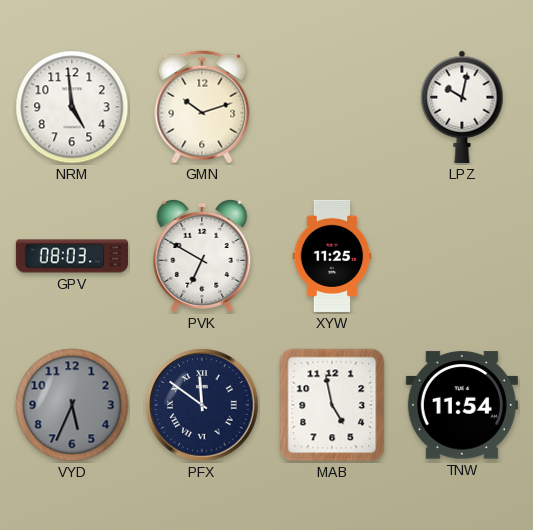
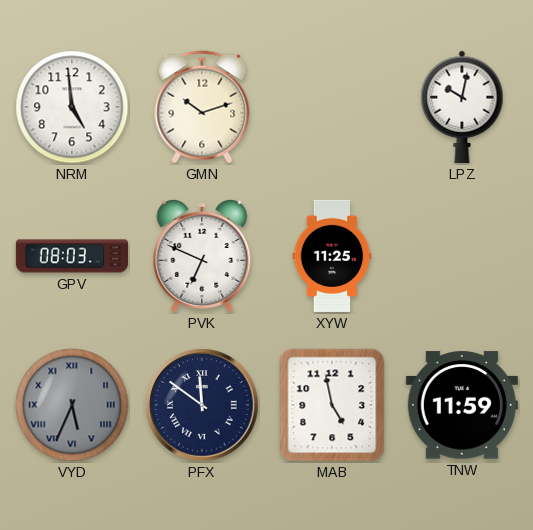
PVK: 6:50 -> 6:49
VYD numerals: Arabic -> Roman
TNW: 11:54 -> 11:59
